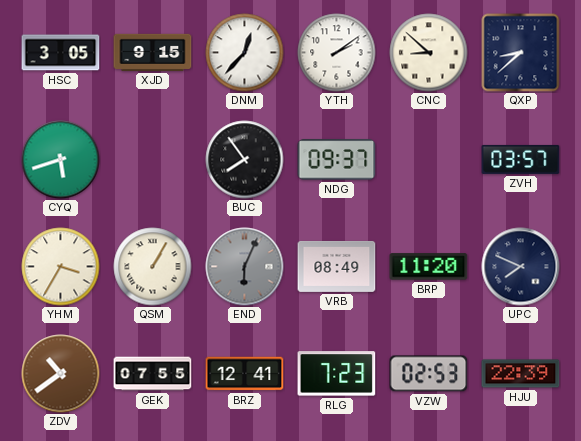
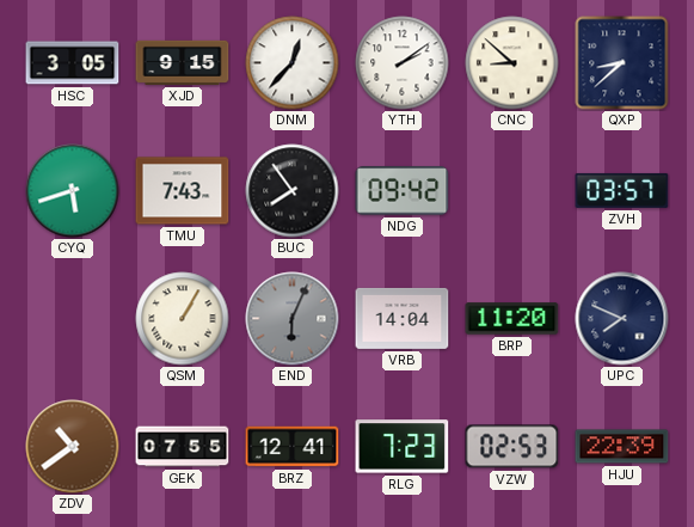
TMU: none -> 7:43
NDG: 09:37 -> 09:42
YHM: 3:35 -> none
VRB: 08:49 -> 14:04
